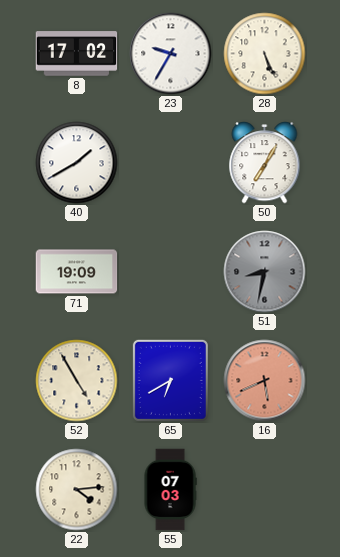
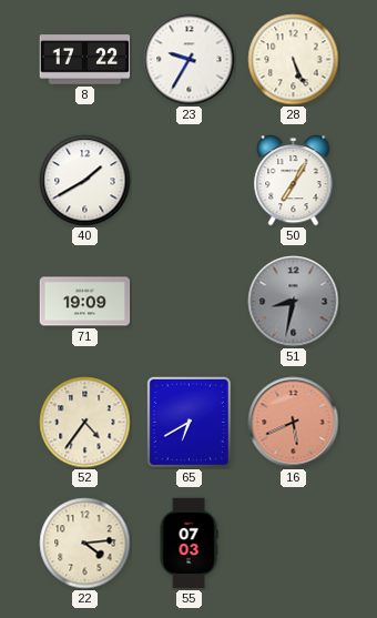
8: 17:02 -> 17:22
52: 4:55 -> 4:36
